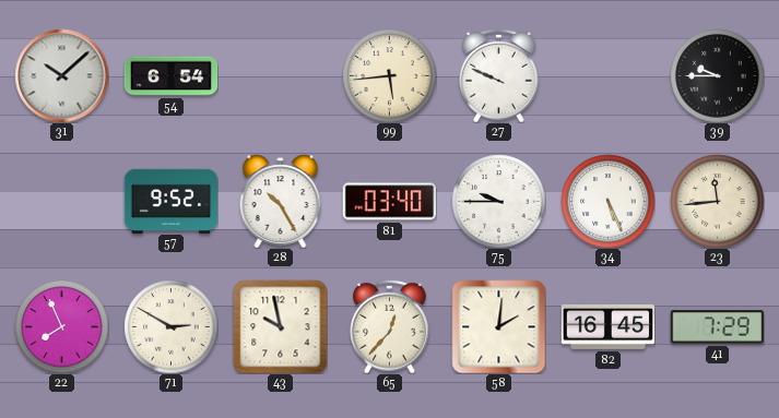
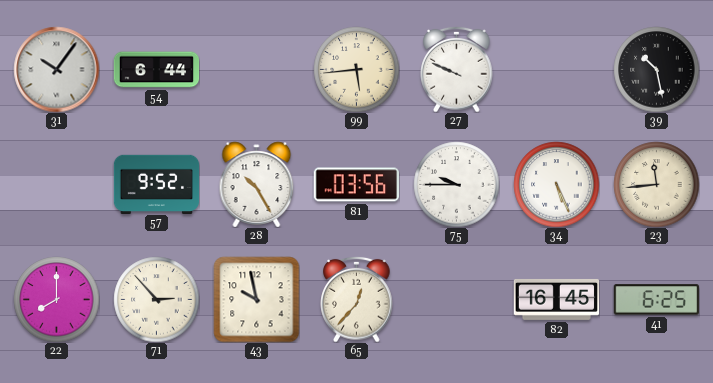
31: 10:08 -> 10:06
54: 6:54 -> 6:44
39: 9:45 -> 10:28
81: 03:40 -> 03:56
22: 7:56 -> 8:00
71: 2:50 -> 2:53
58: 2:01 -> none
41: 7:29 -> 6:25
